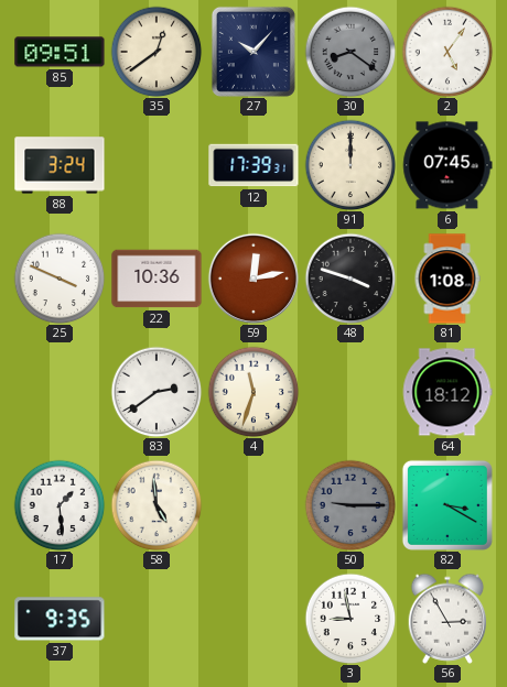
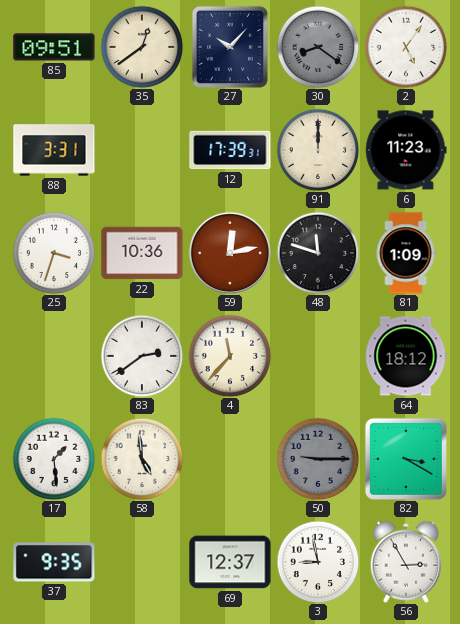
88: 3:24 -> 3:31
6: 07:45 -> 11:23
25: 3:49 -> 3:33
48: 3:48 -> 11:48
81: 1:08 -> 1:09
4: 11:33 -> 11:37
69: none -> 12:37
